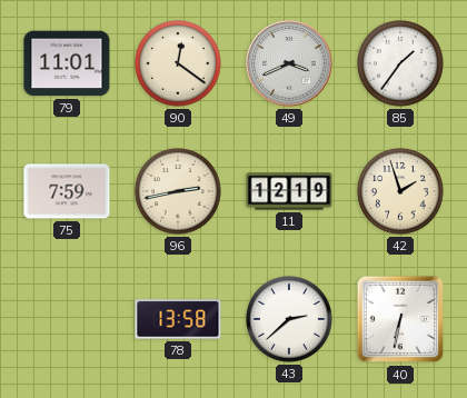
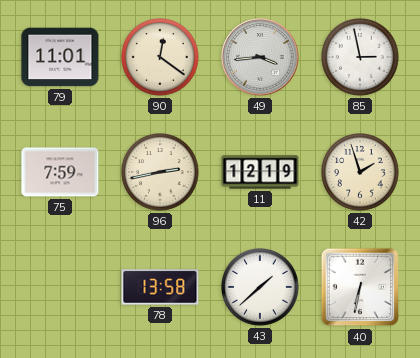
49: 3:41 -> 3:44
85: 1:36 -> 2:58
43: 2:38 -> 1:38
